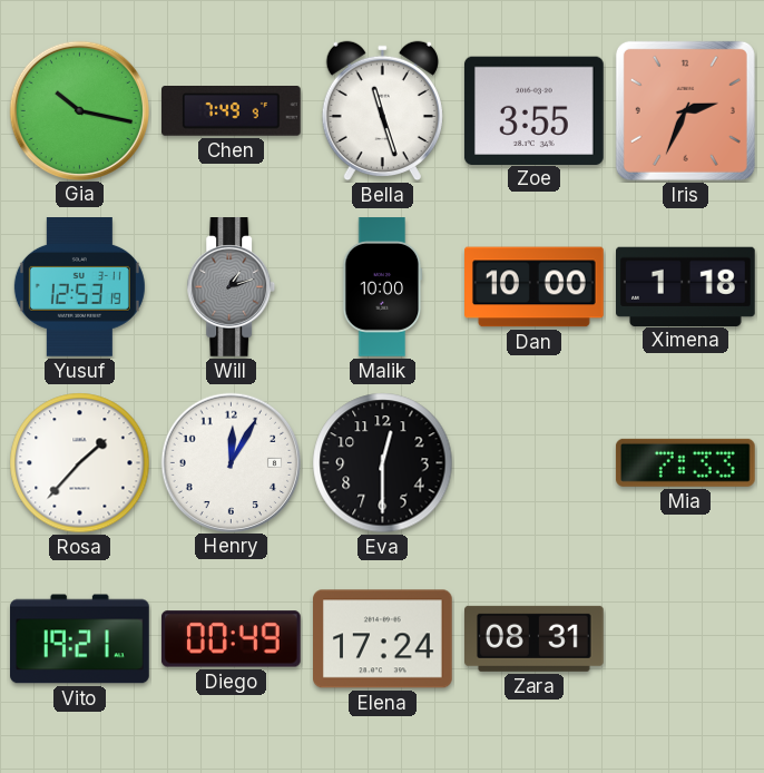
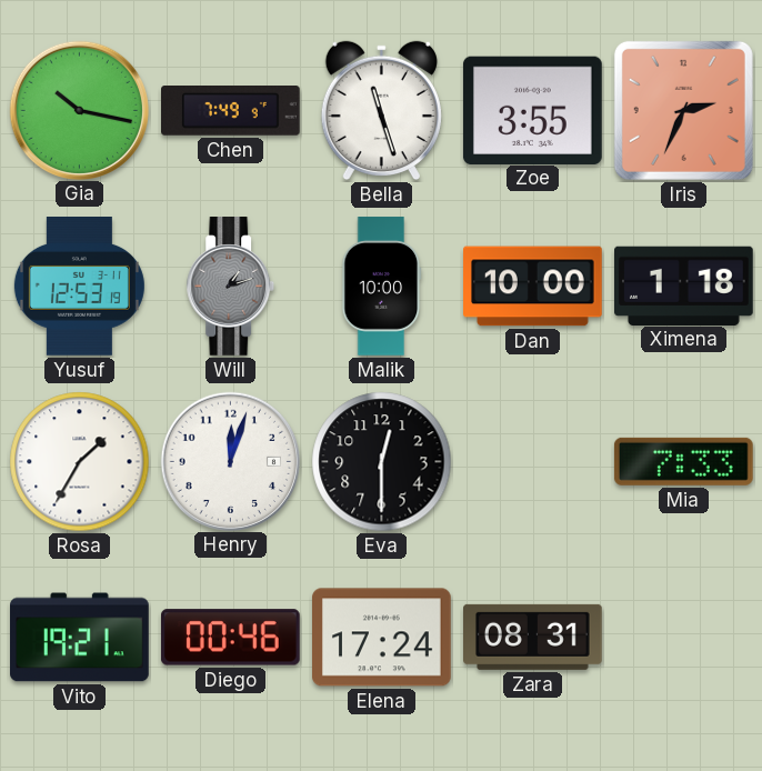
Rosa: 1:37 -> 1:35
Henry: 12:05 -> 12:03
Diego: 00:49 -> 00:46
